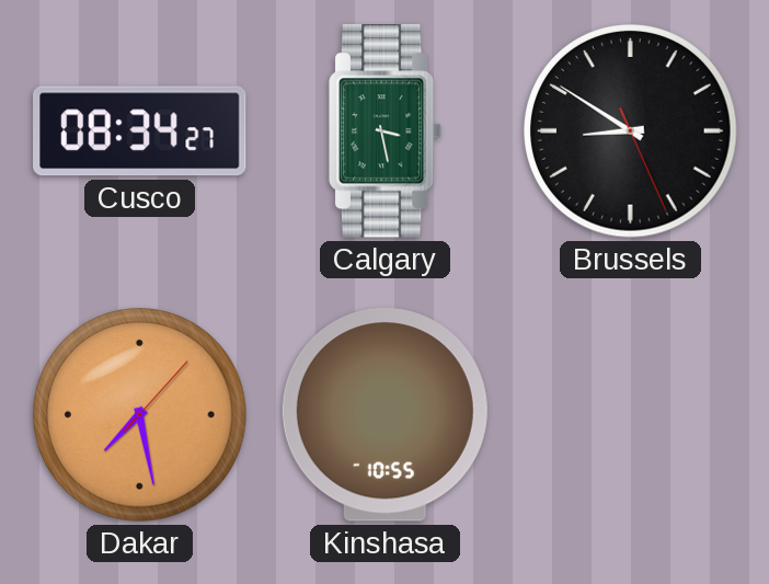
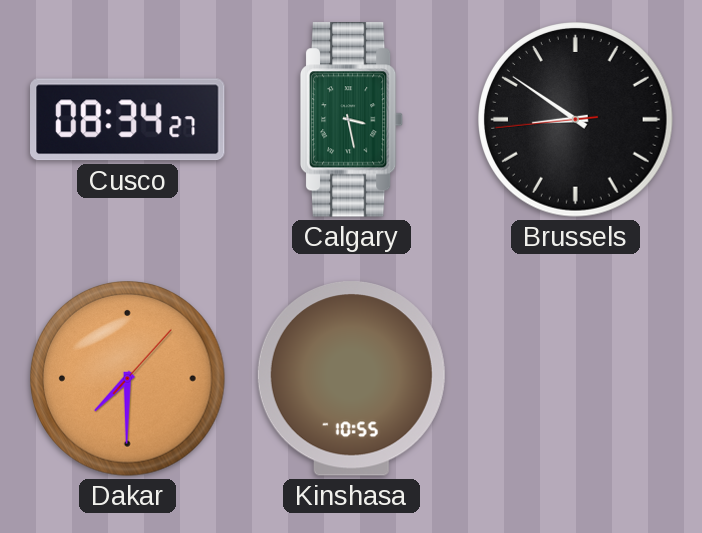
Brussels: 8:50:26 -> 8:50:44
Dakar: 7:28 -> 7:30
